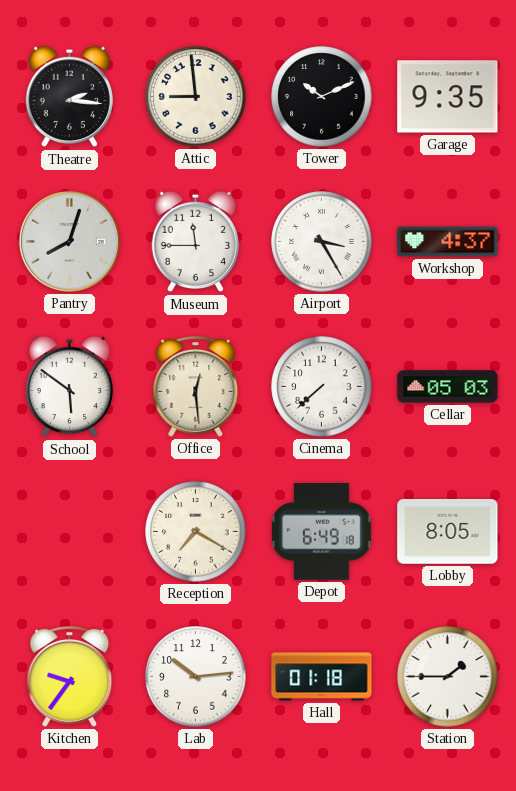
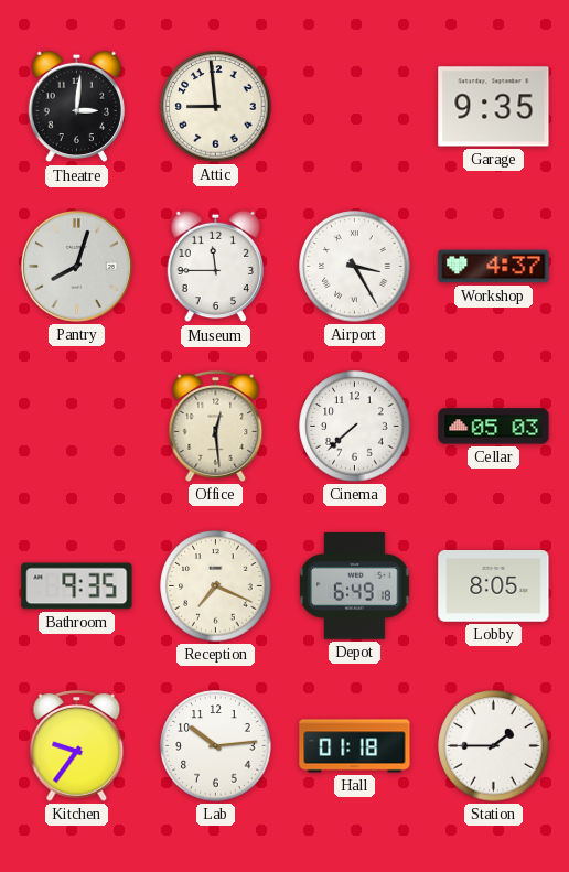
Theatre: 2:16 -> 3:01
Tower: 10:11 -> none
School: 5:51 -> none
Bathroom: none -> 9:35
Reception: 7:20 -> 7:19
